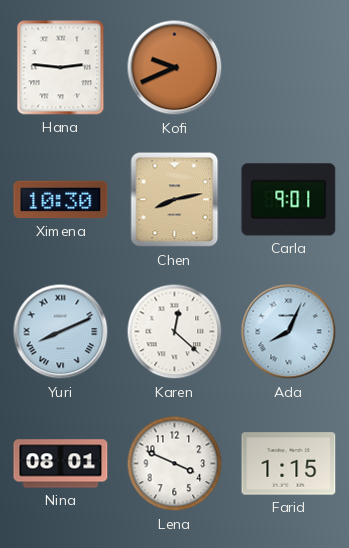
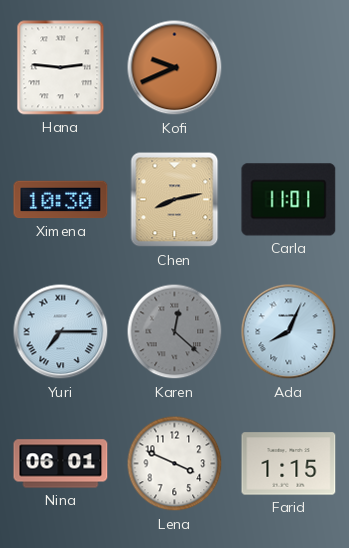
Carla: 9:01 -> 11:01
Yuri: 8:11 -> 7:15
Karen dial: white -> grey
Nina: 08:01 -> 06:01
